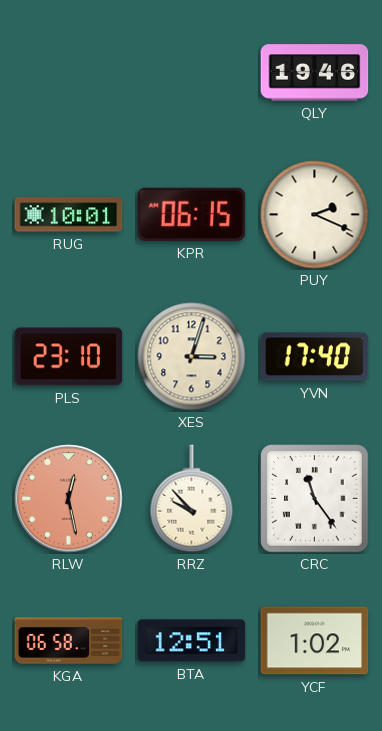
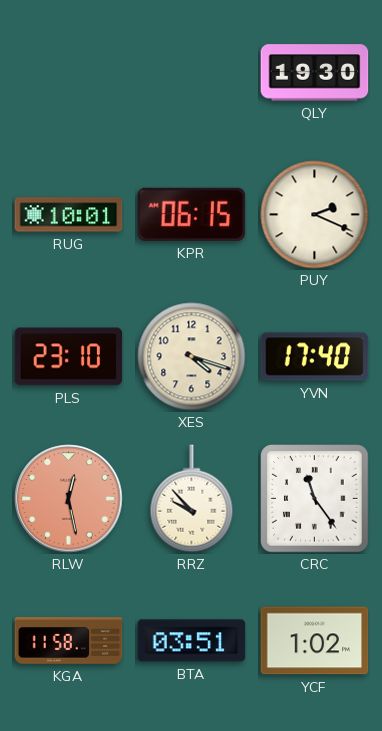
QLY: 19:46 -> 19:30
XES: 3:03 -> 4:18
KGA: 06:58 -> 11:58
BTA: 12:51 -> 03:51
